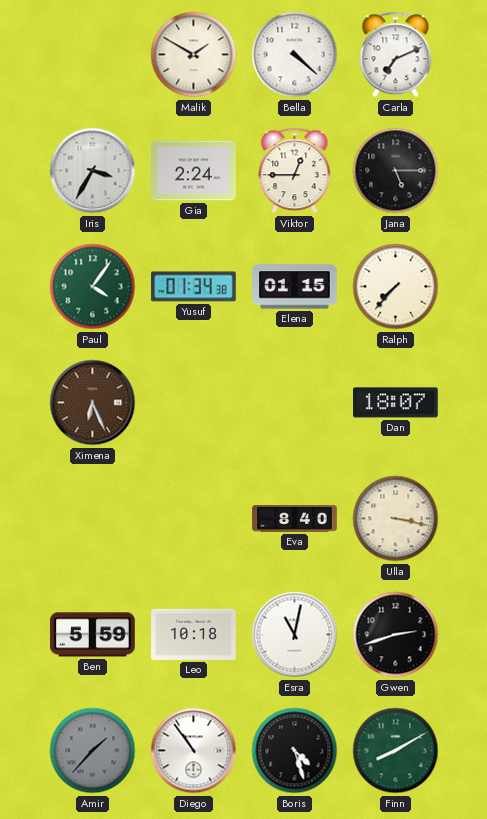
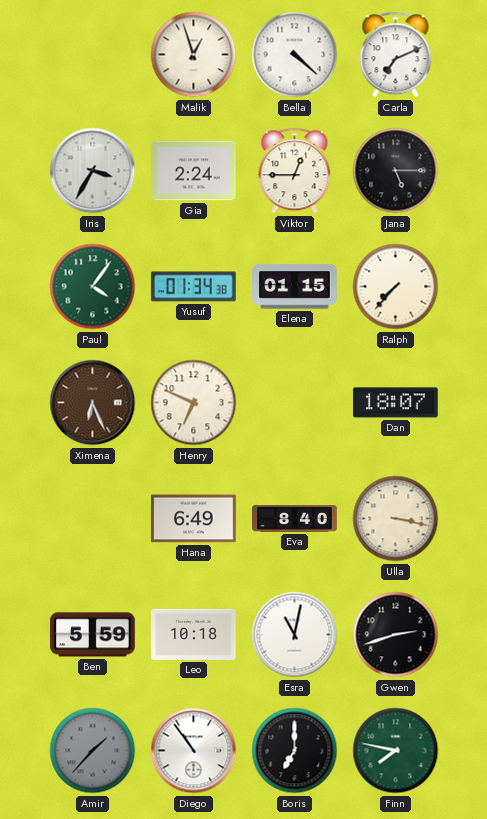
Malik: 1:50 -> 12:57
Henry: none -> 6:49
Hana: none -> 6:49
Boris: 4:27 -> 7:00
Finn: 8:10 -> 7:47
